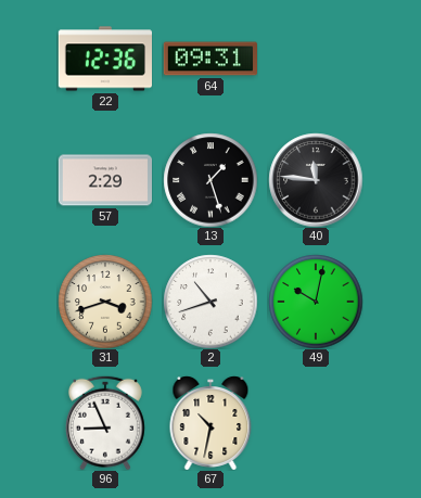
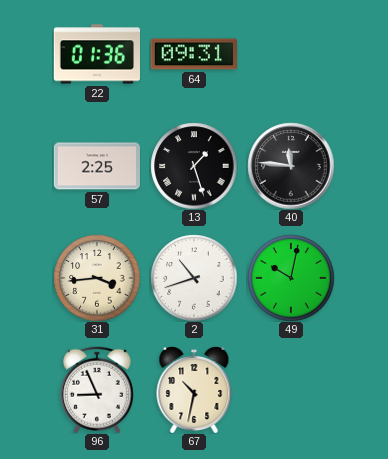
22: 12:36 -> 01:36
57: 2:29 -> 2:25
31: 3:42 -> 3:44
